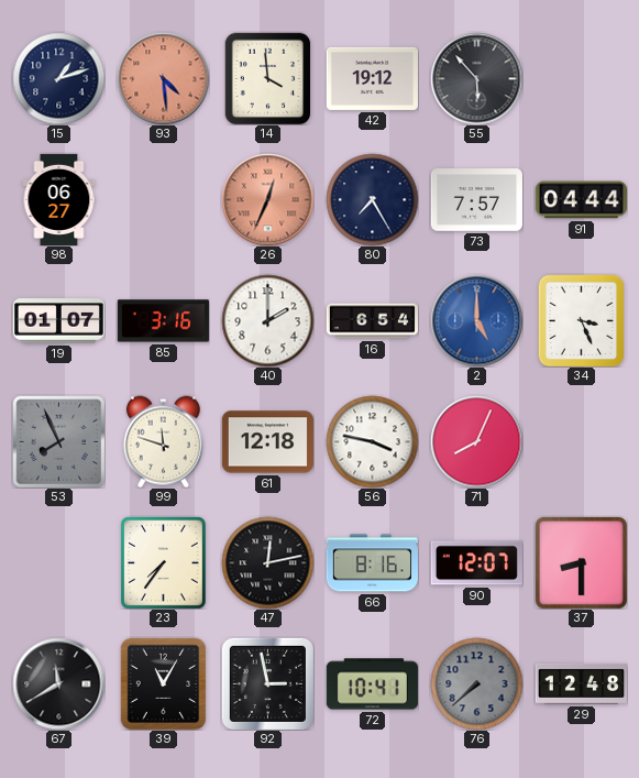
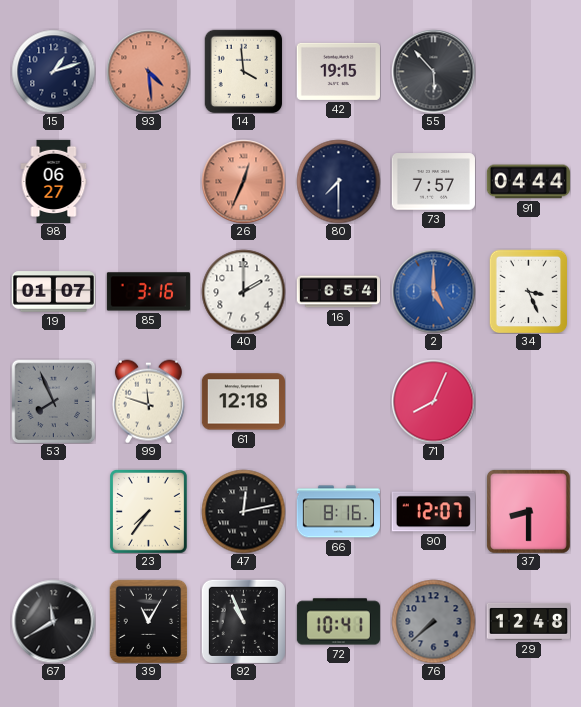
42: 19:12 -> 19:15
80: 7:25 -> 7:30
56: 3:47 -> none
92: 2:58 -> 10:56
